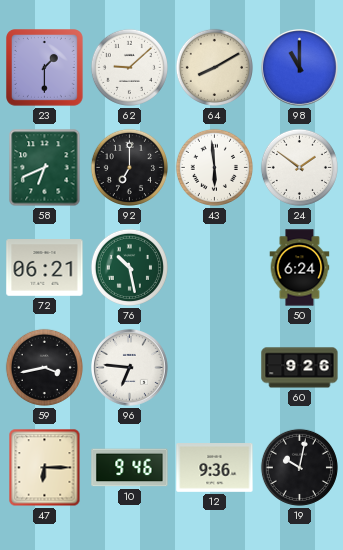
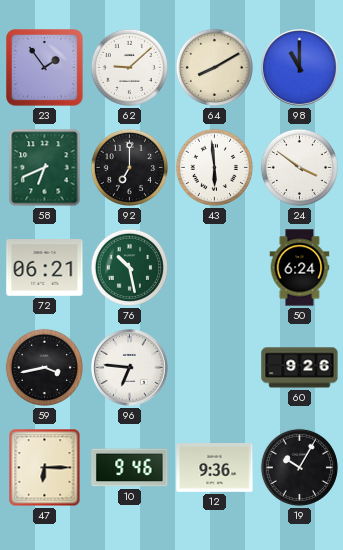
23: 1:30 -> 1:54
24: 1:51 -> 3:51
19: 10:02 -> 10:05
